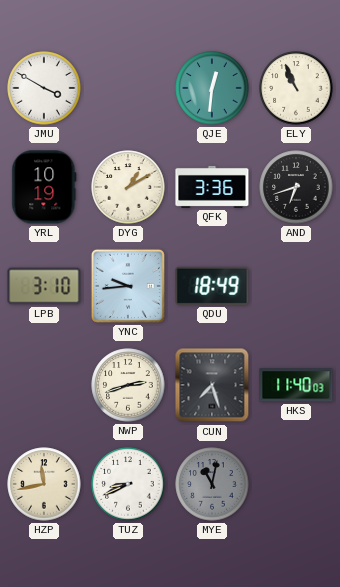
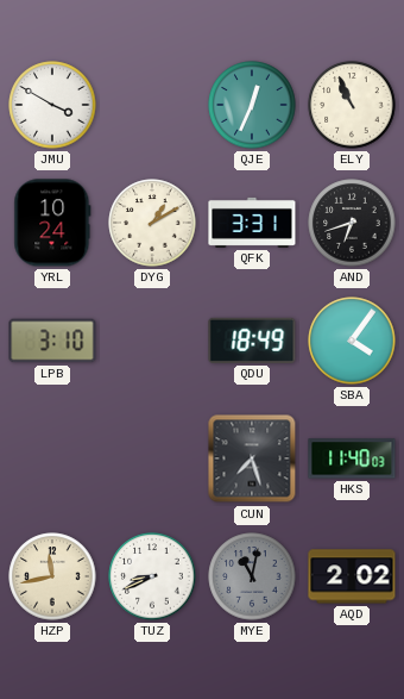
QJE: 12:31 -> 12:34
YRL: 10:19 -> 10:24
QFK: 3:36 -> 3:31
YNC: 9:44 -> none
SBA: none -> 4:06
NWP: 2:42 -> none
AQD: none -> 2:02
